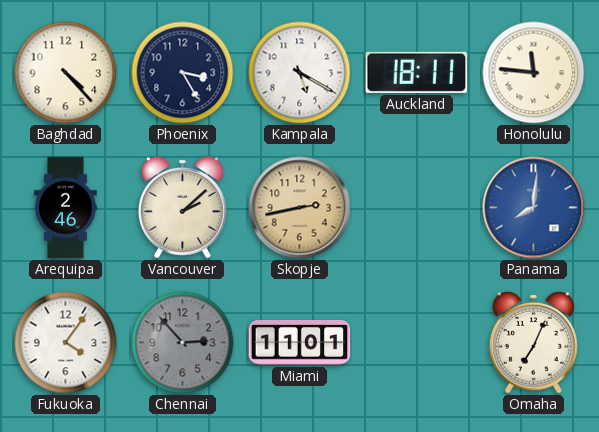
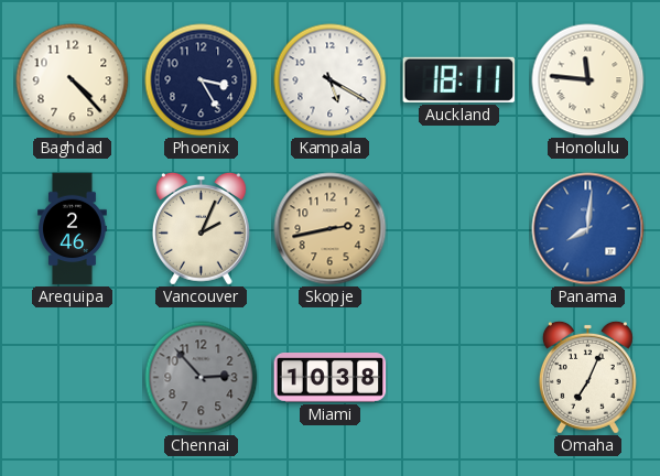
Vancouver: 2:08 -> 2:04
Fukuoka: 4:06 -> none
Miami: 11:01 -> 10:38
